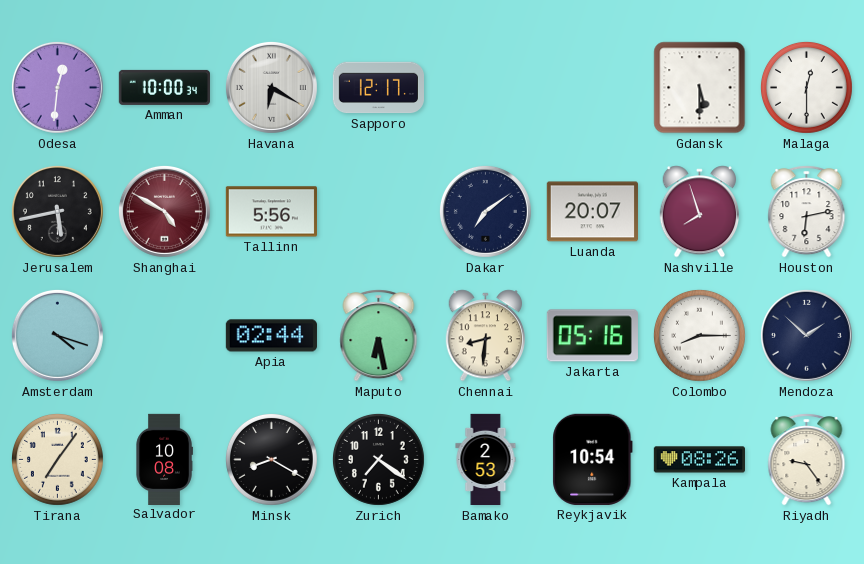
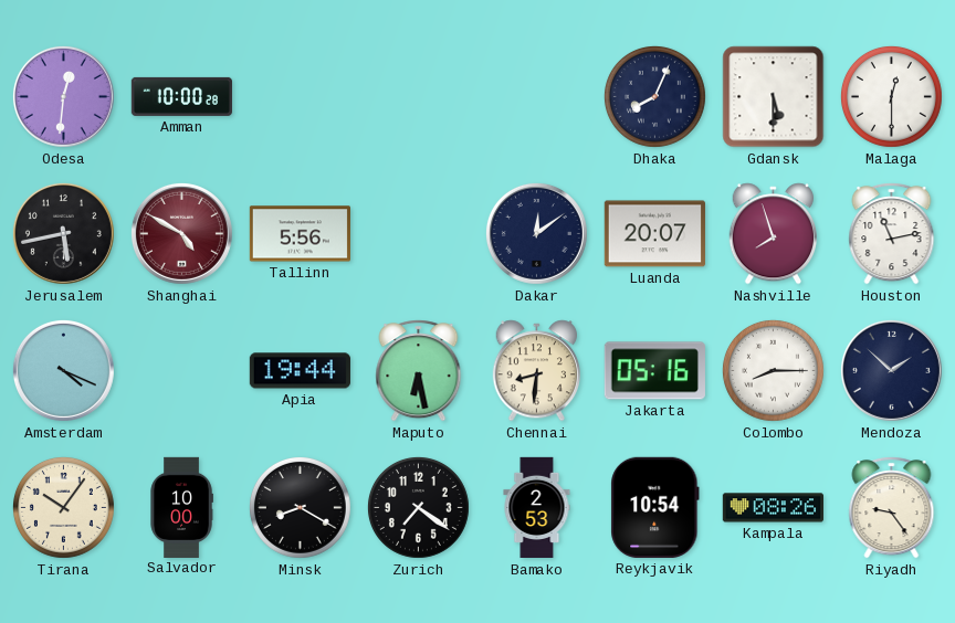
Amman: 10:00:34 -> 10:00:28
Havana: 6:20 -> none
Sapporo: 12:17 -> none
Dhaka: none -> 8:04
Dakar: 7:09 -> 12:09
Houston: 6:13 -> 11:13
Amsterdam: 4:18 -> 4:19
Apia: 02:44 -> 19:44
Tirana: 7:06 -> 10:06
Salvador: 10:08 -> 10:00
